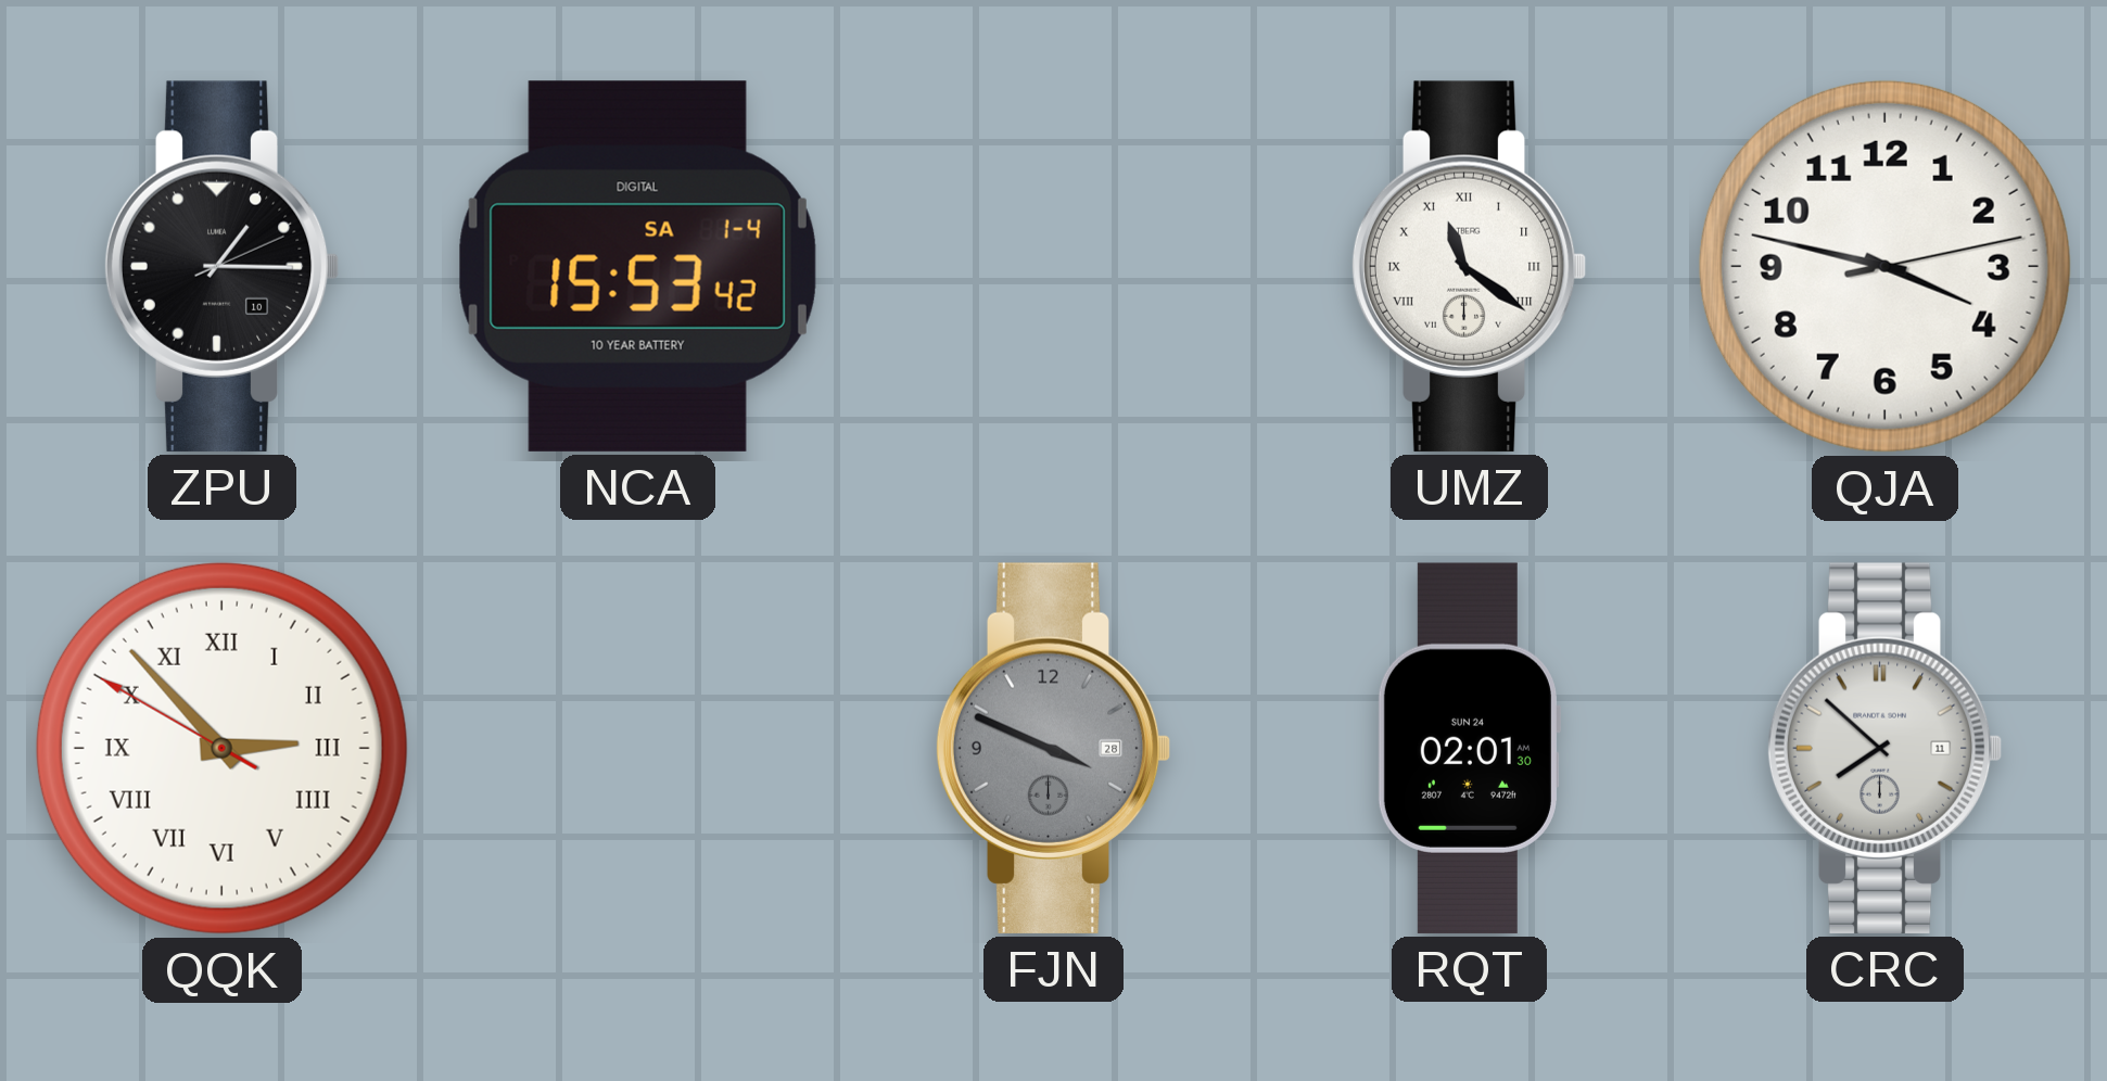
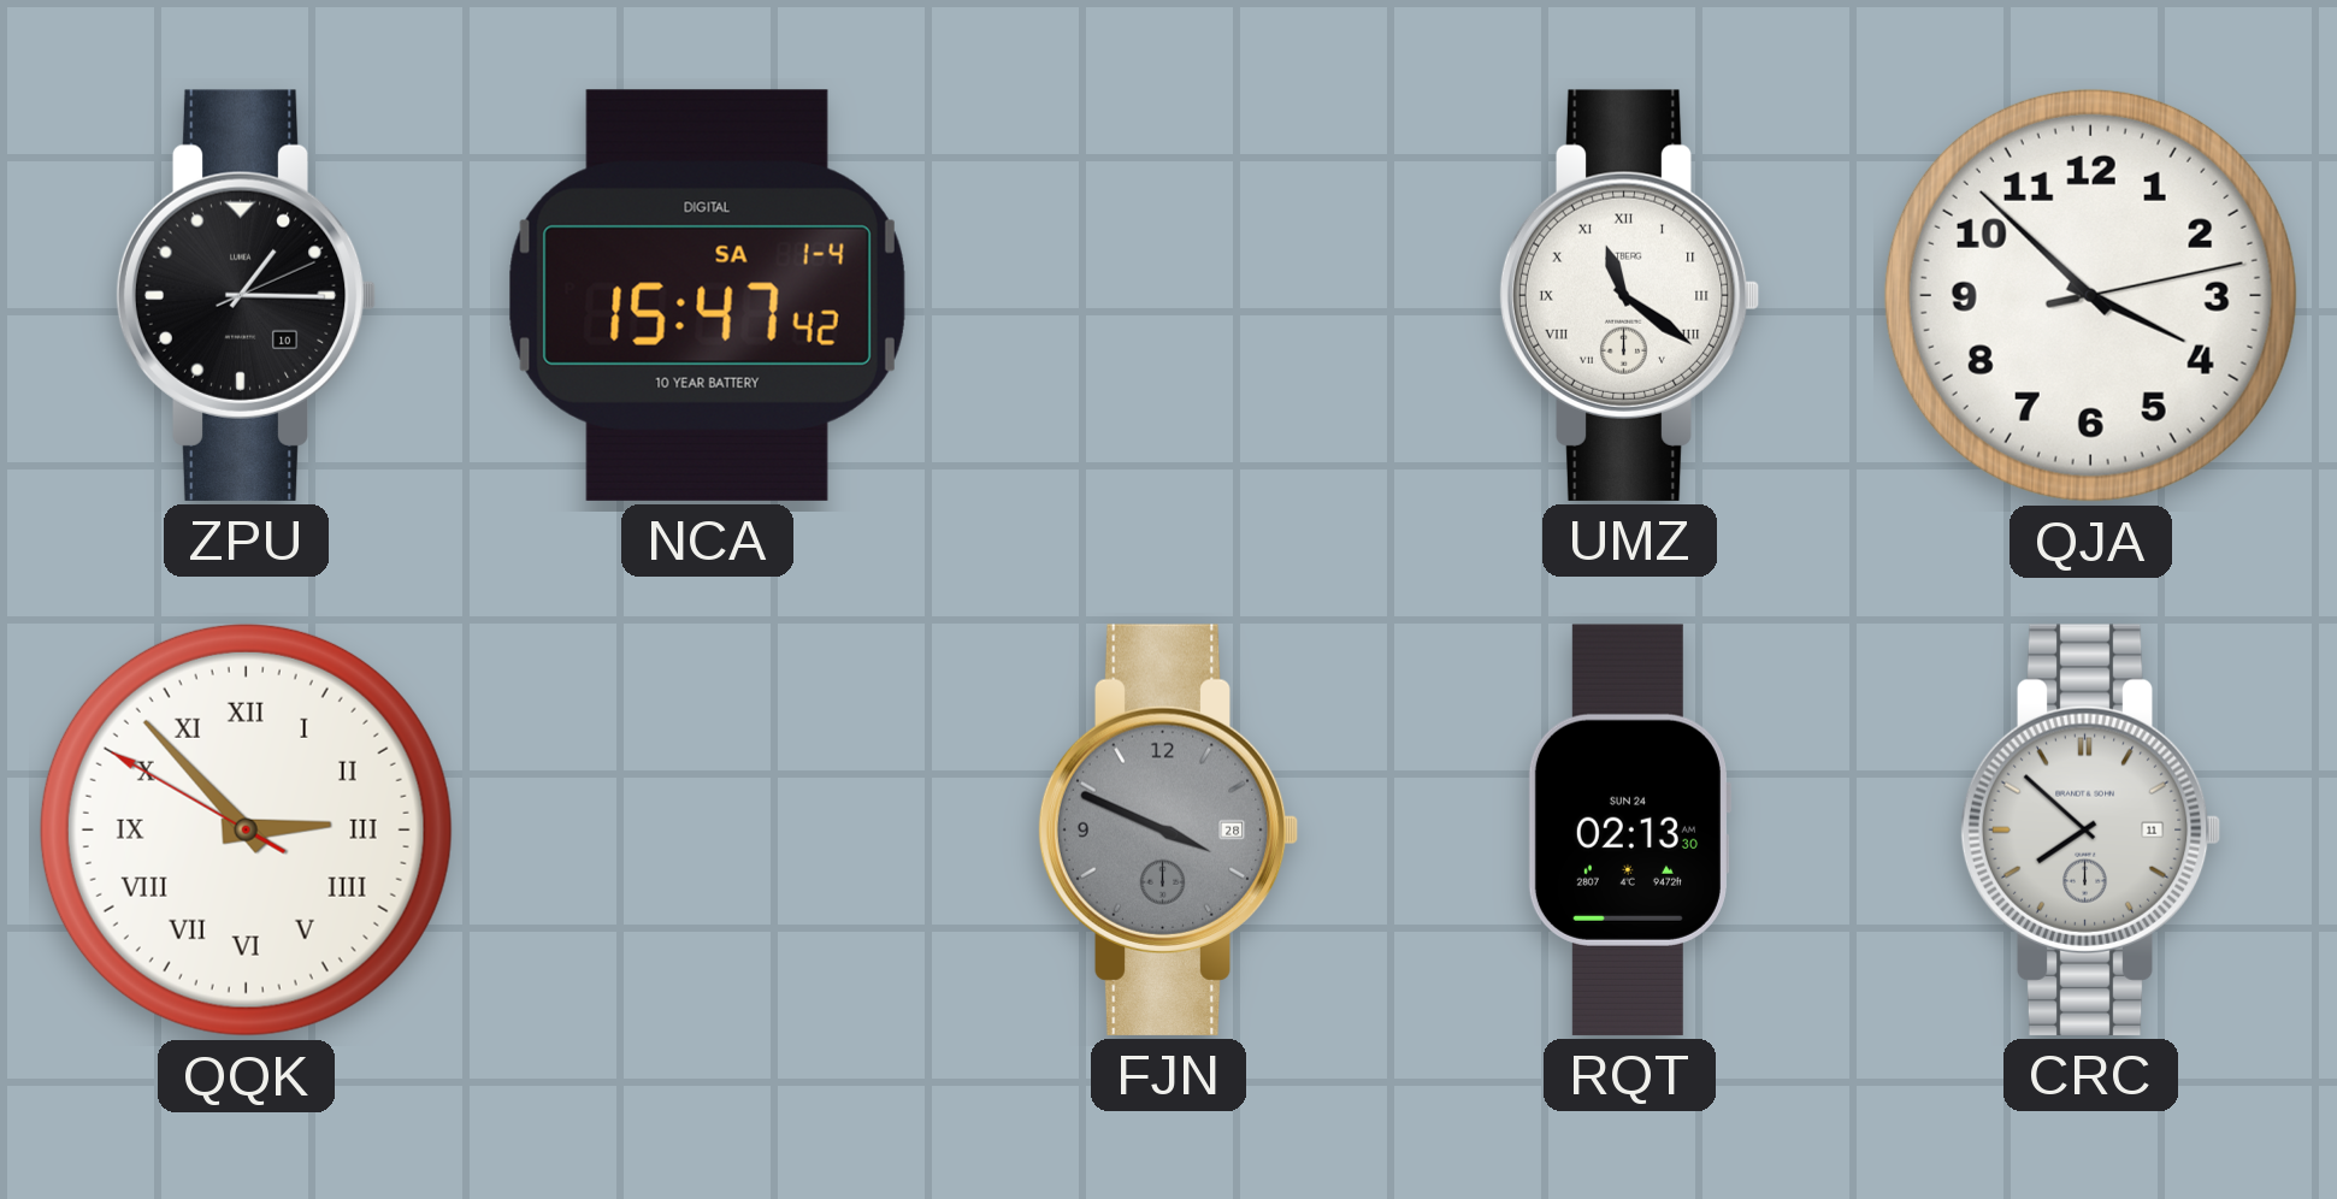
NCA: 15:53 -> 15:47
QJA: 3:47 -> 3:52
RQT: 02:01 -> 02:13
